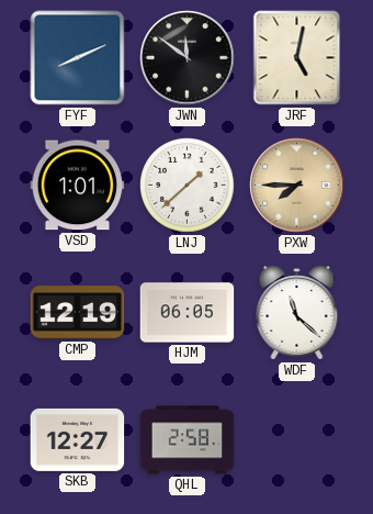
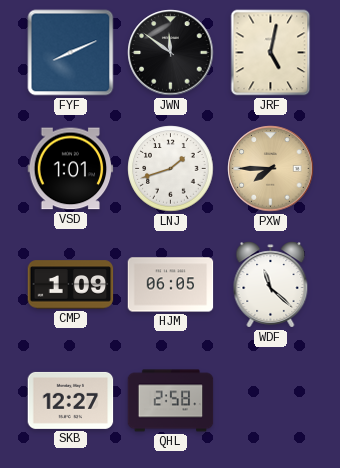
LNJ: 1:38 -> 1:42
CMP: 12:19 -> 1:09
